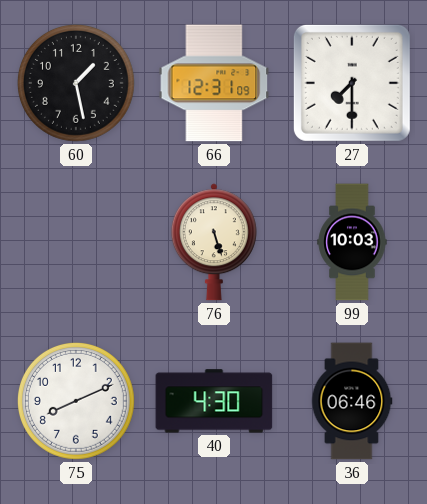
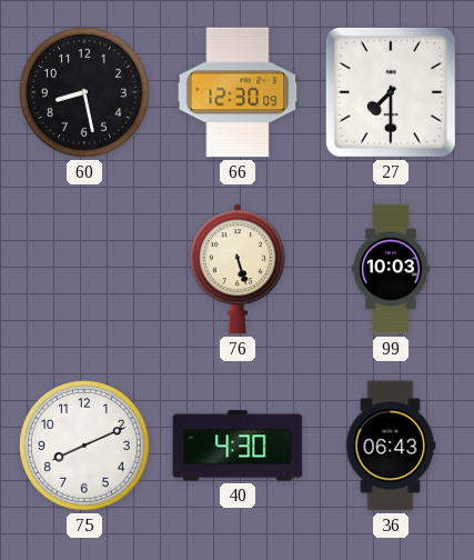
60: 1:28 -> 8:28
66: 12:31 -> 12:30
36: 06:46 -> 06:43
